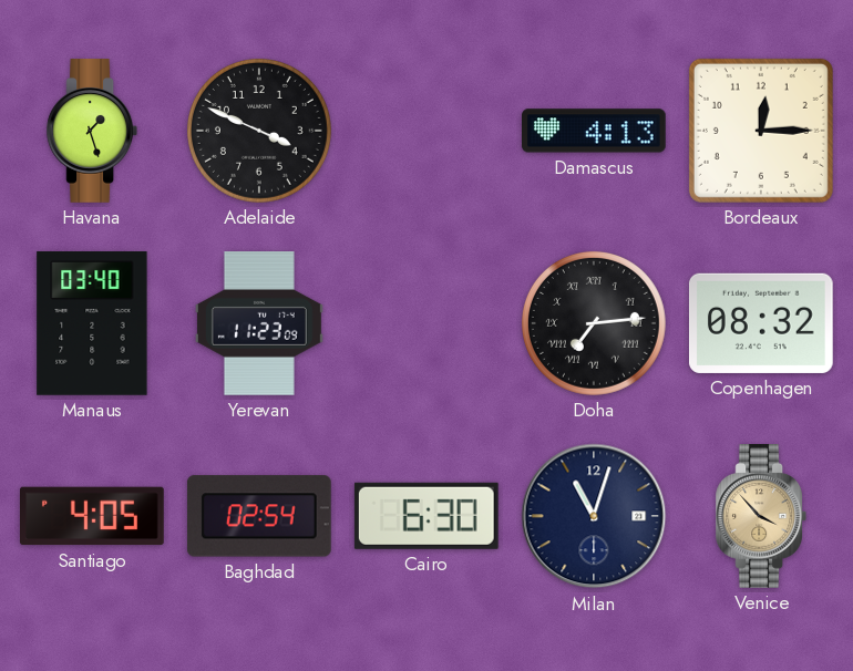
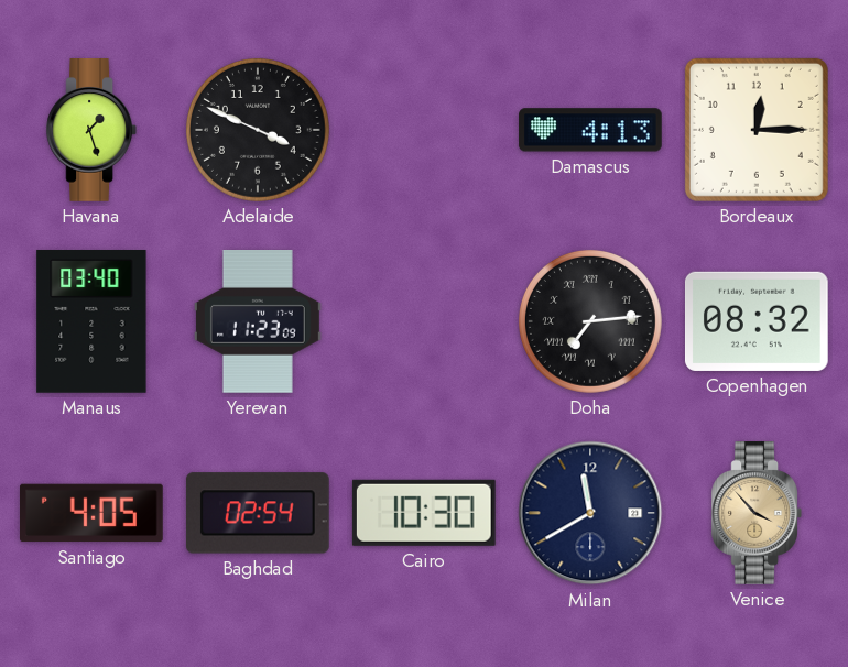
Cairo: 6:30 -> 10:30
Milan: 11:03 -> 11:40
